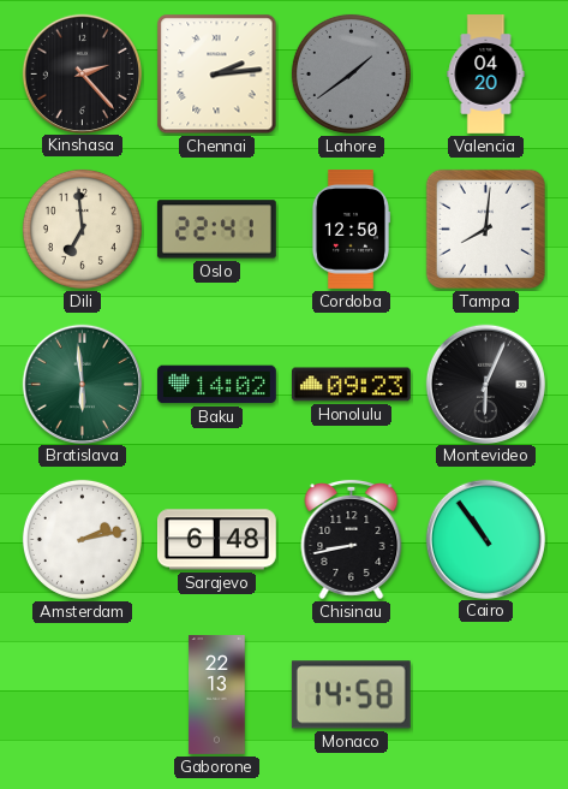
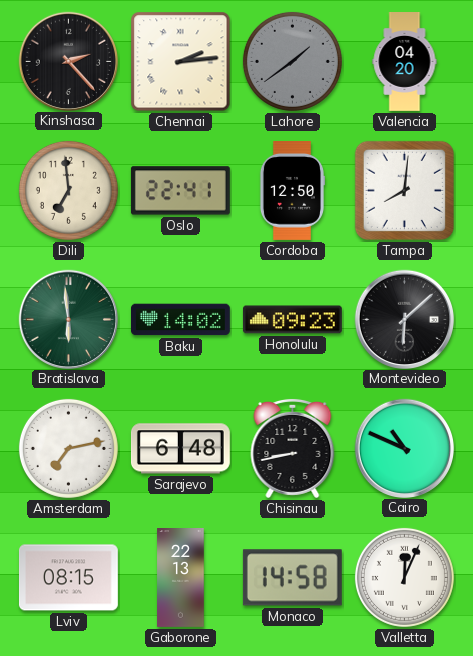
Montevideo: 6:04 -> 6:08
Amsterdam: 2:13 -> 7:13
Cairo: 10:54 -> 10:49
Lviv: none -> 08:15
Valletta: none -> 12:04
